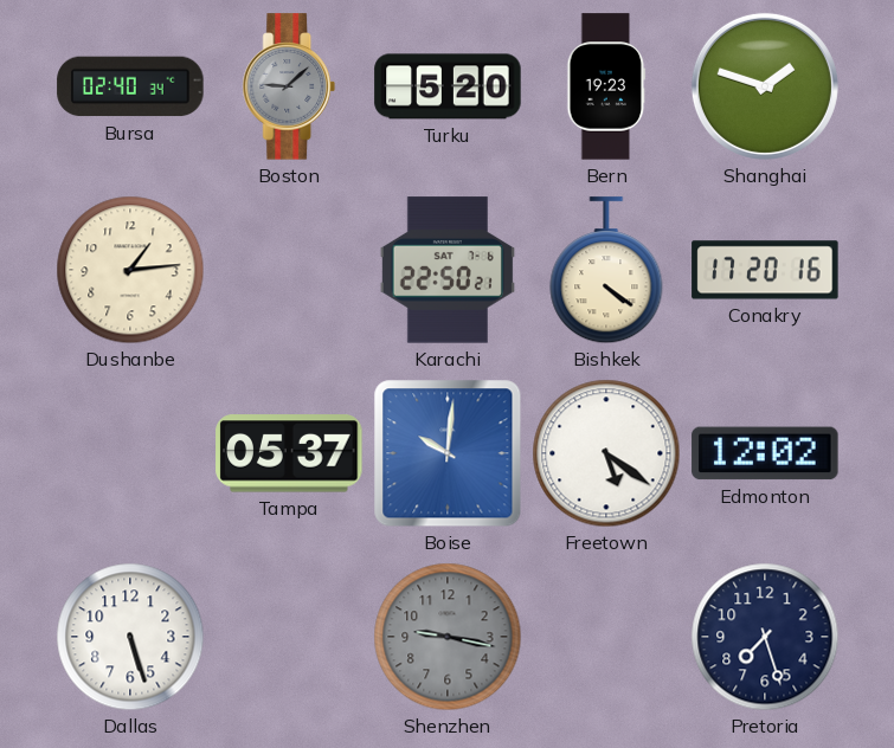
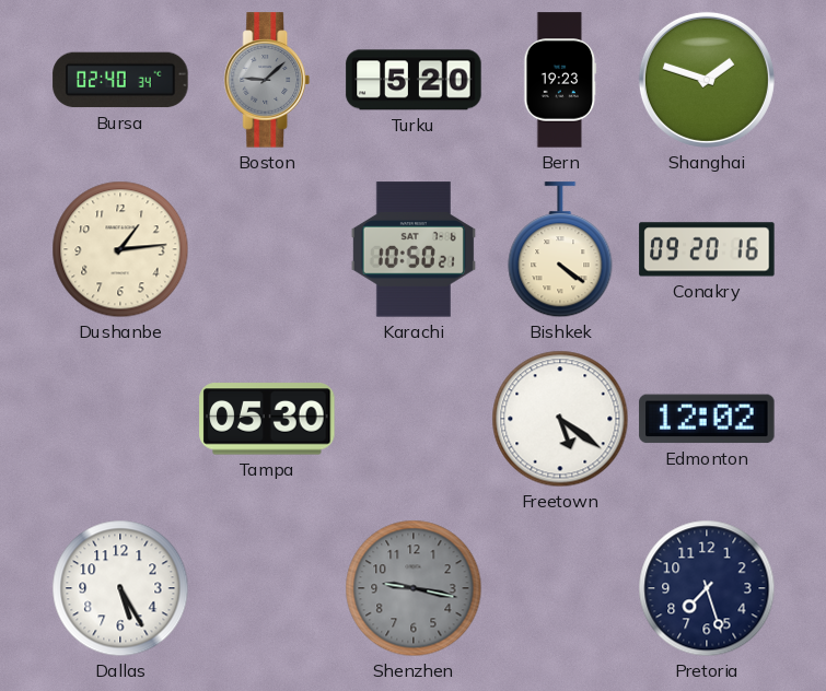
Karachi: 22:50 -> 10:50
Conakry: 17:20 -> 09:20
Tampa: 05:37 -> 05:30
Boise: 10:01 -> none
Dallas: 5:27 -> 5:25
